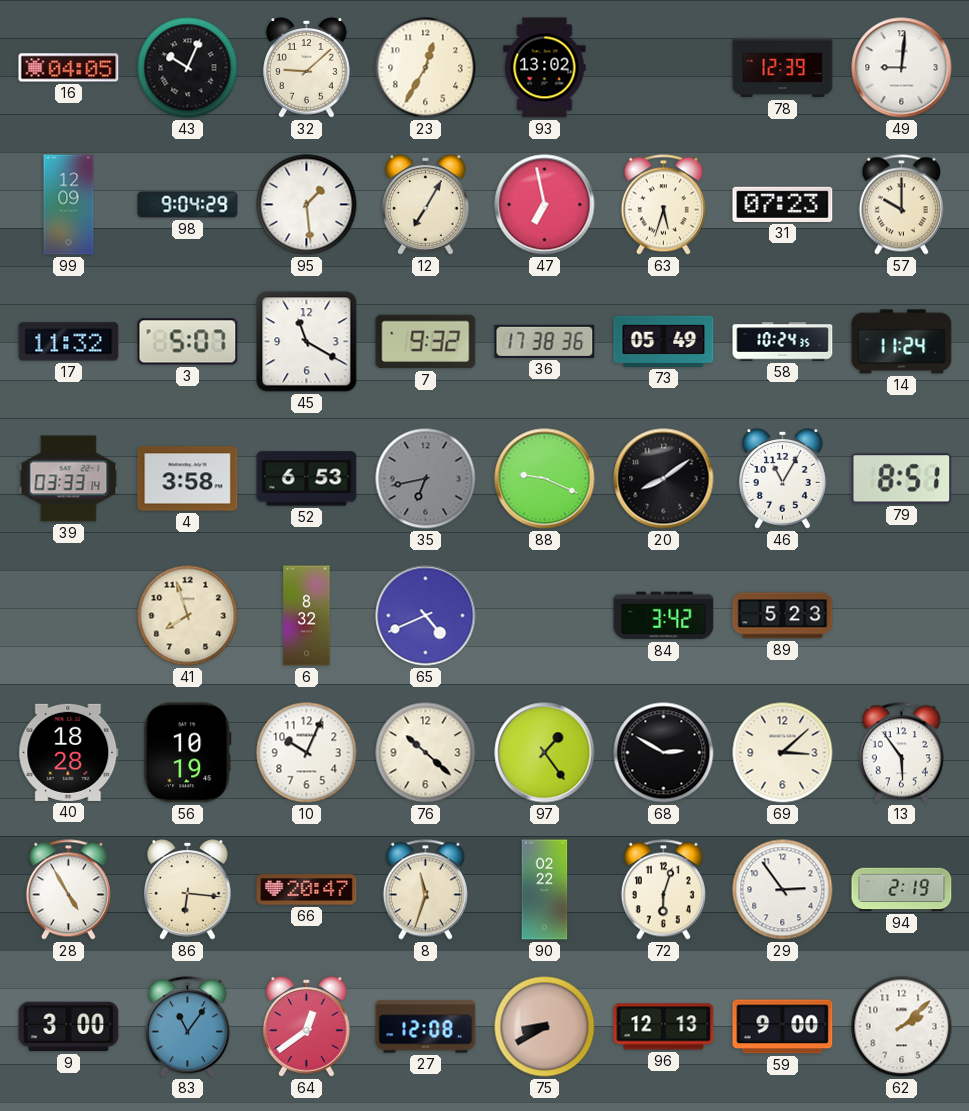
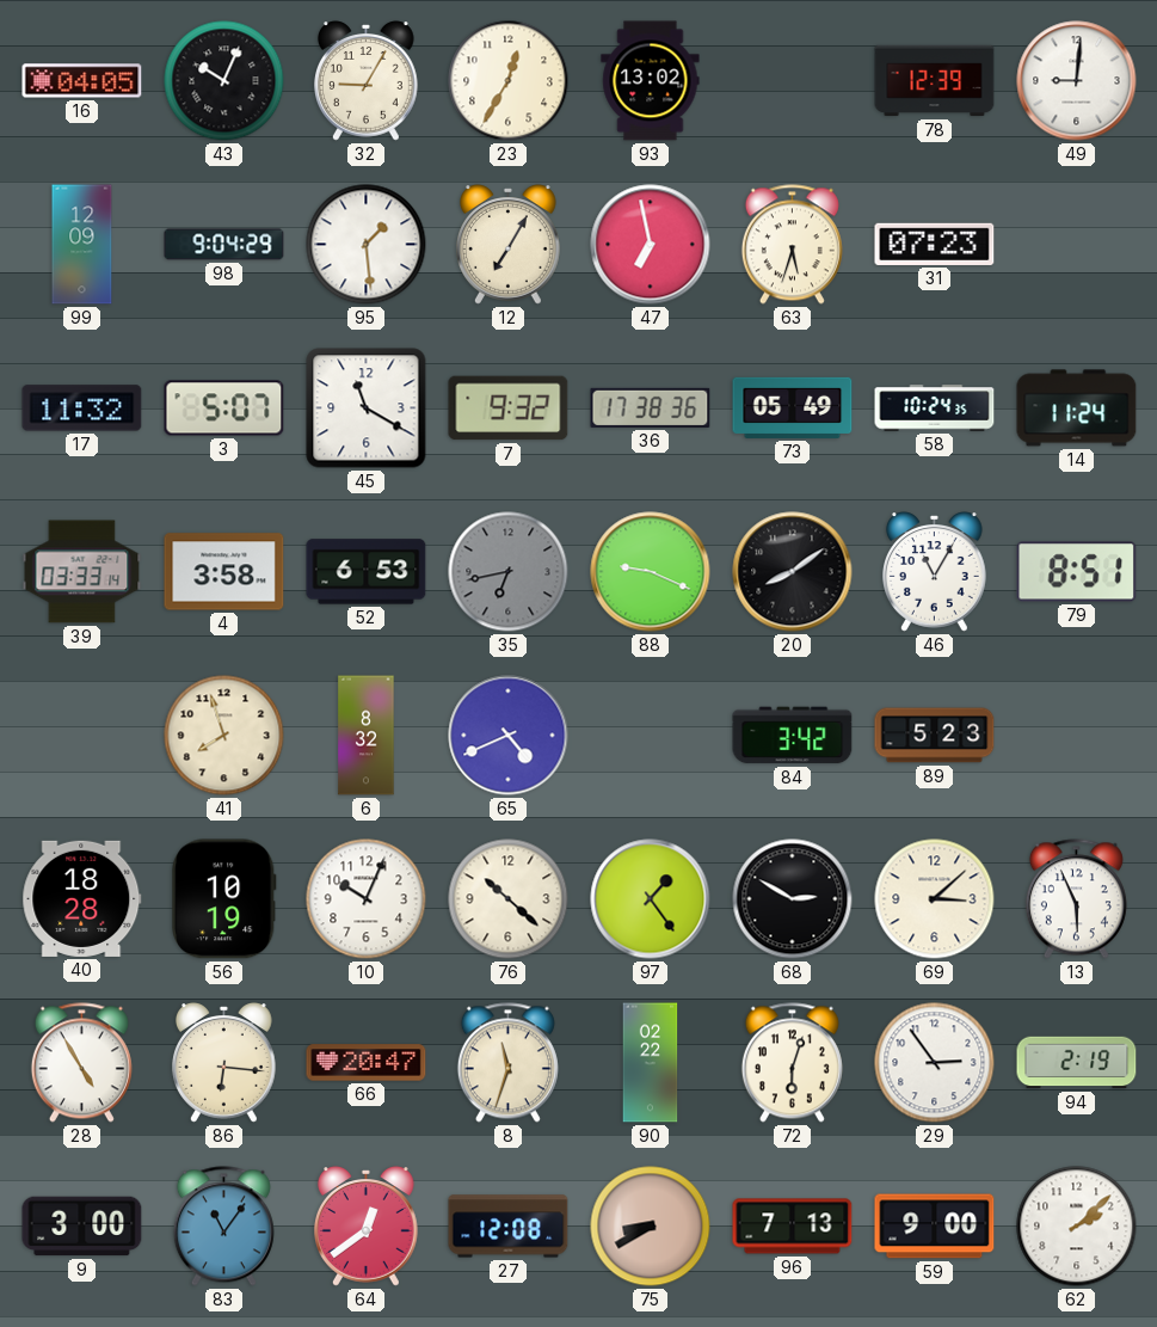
32: 9:08 -> 9:05
57: 10:00 -> none
13: 5:54 -> 5:56
96: 12:13 -> 7:13
